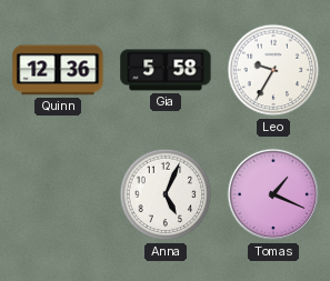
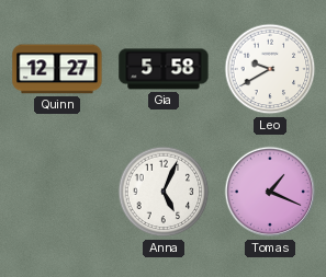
Quinn: 12:36 -> 12:27
Leo: 9:35 -> 9:40
